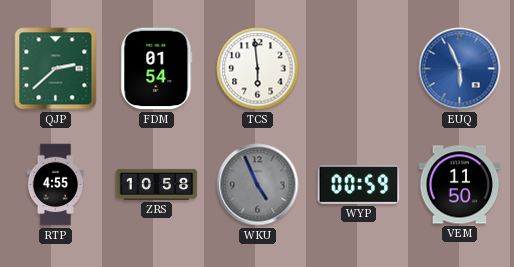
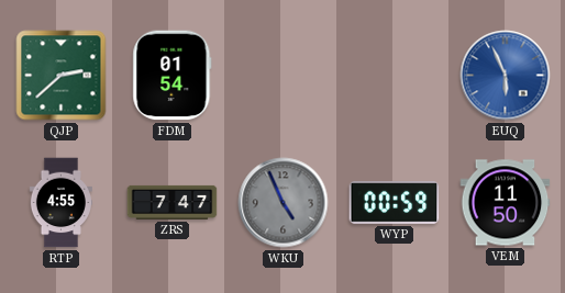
TCS: 5:59 -> none
ZRS: 10:58 -> 7:47
